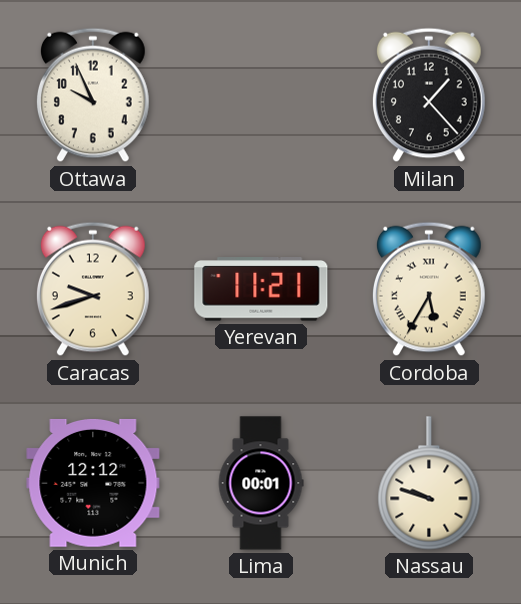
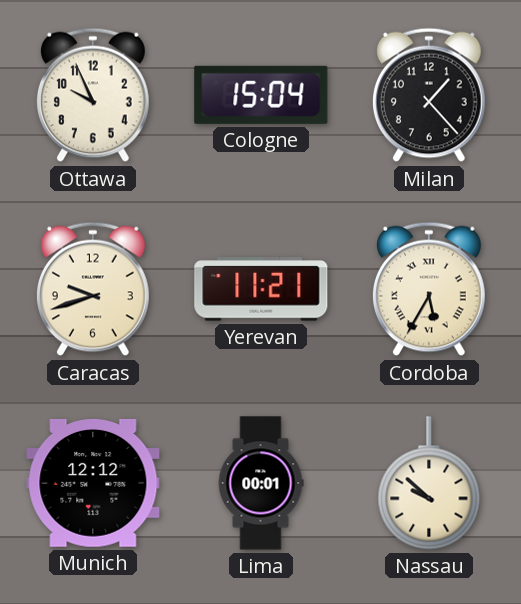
Cologne: none -> 15:04
Nassau: 9:48 -> 9:52
